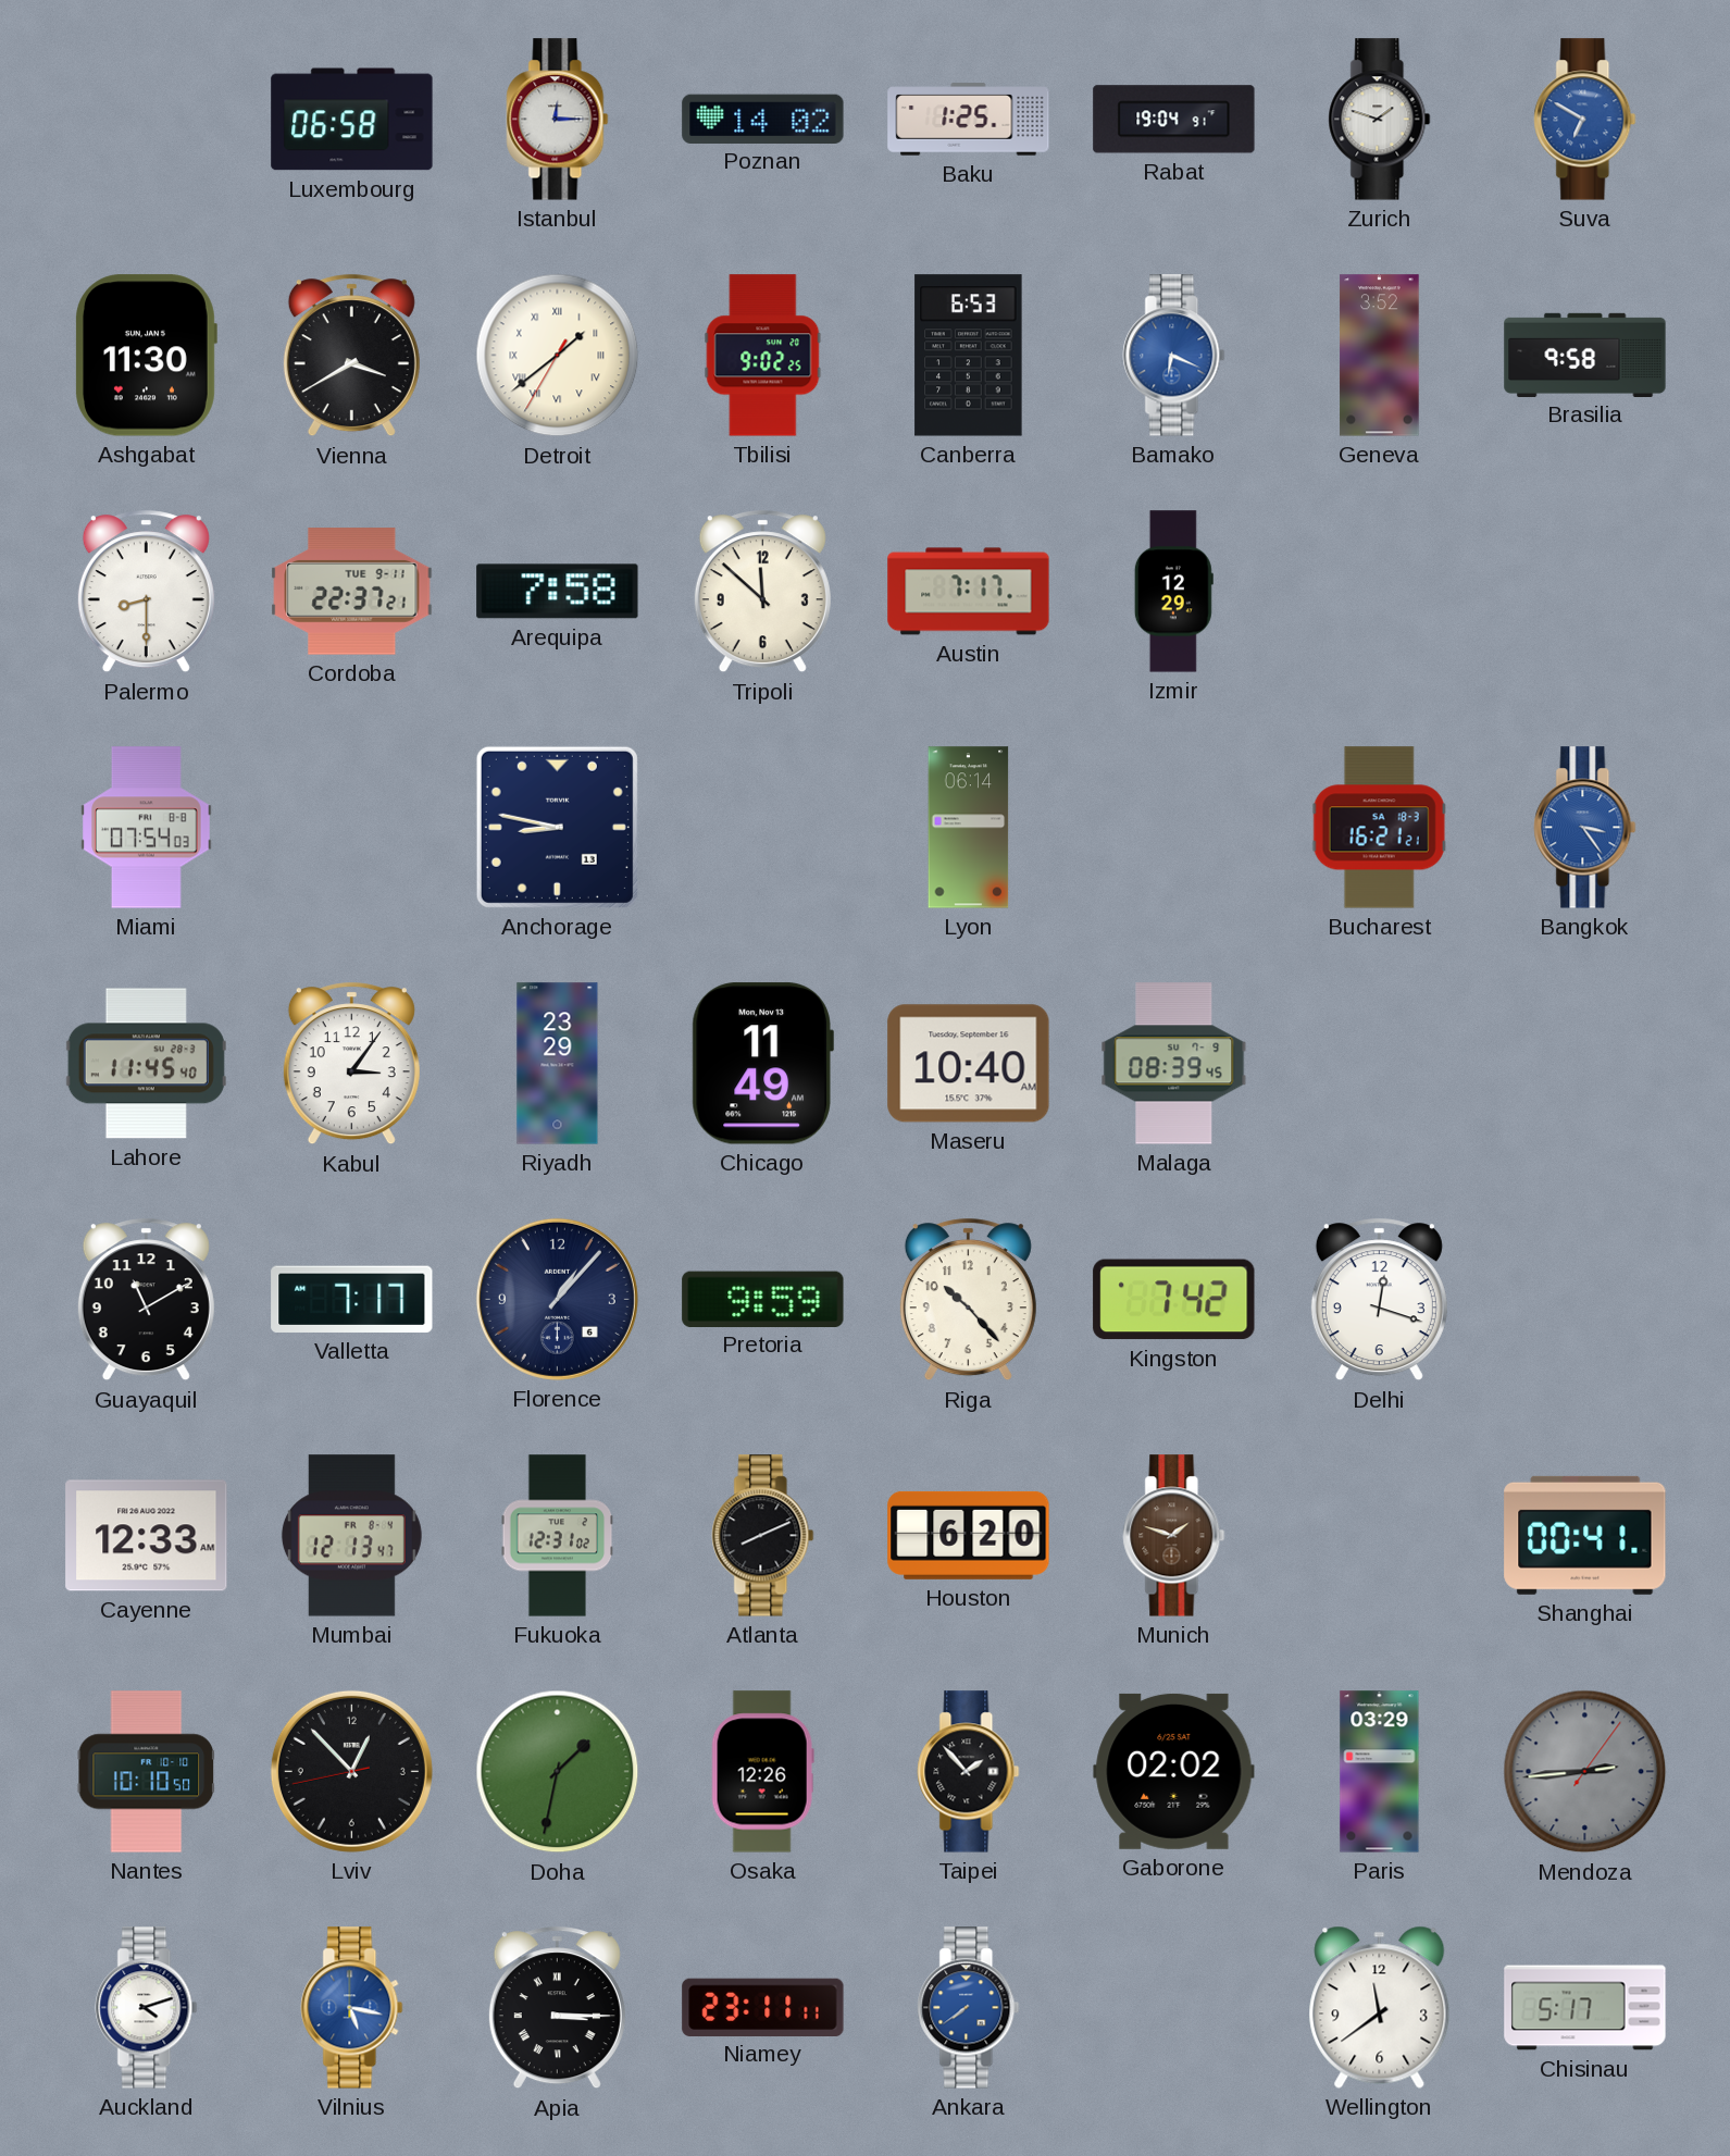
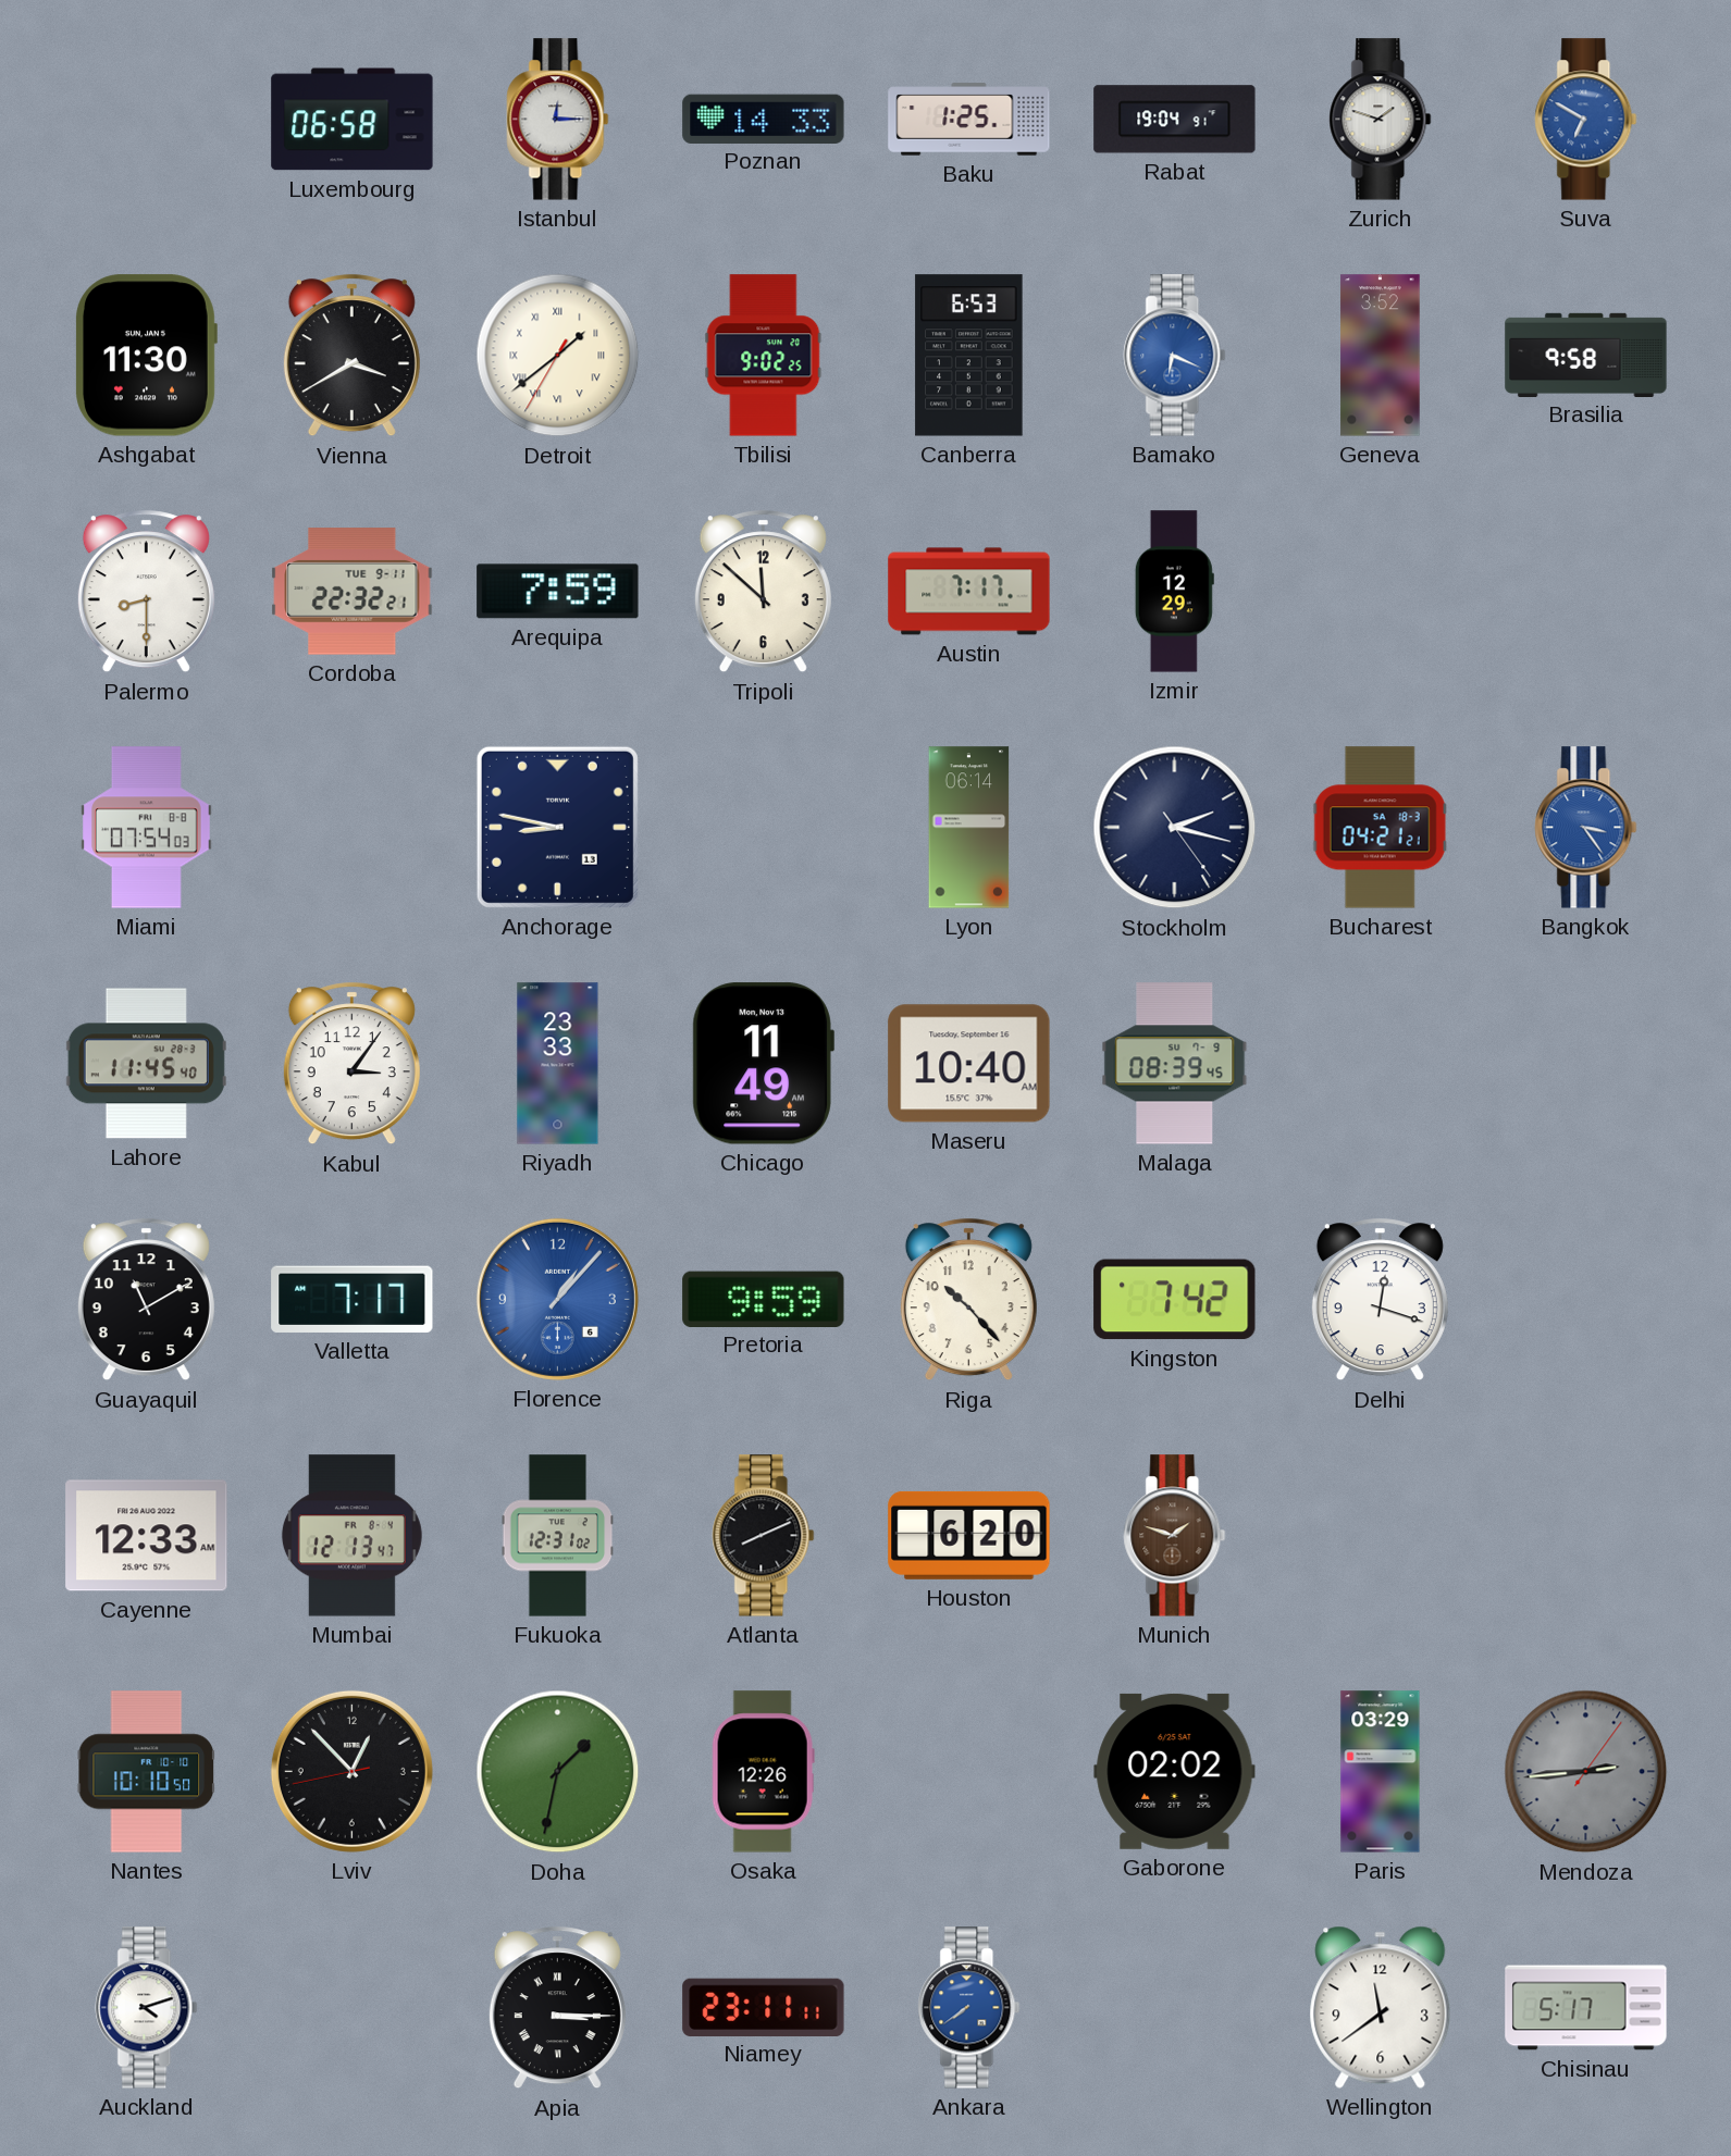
Poznan: 14:02 -> 14:33
Cordoba: 22:37 -> 22:32
Arequipa: 7:58 -> 7:59
Stockholm: none -> 2:17
Bucharest: 16:21 -> 04:21
Riyadh: 23:29 -> 23:33
Florence dial: navy -> blue
Shanghai: 00:41 -> none
Taipei: 1:53 -> none
Vilnius: 5:17 -> none
